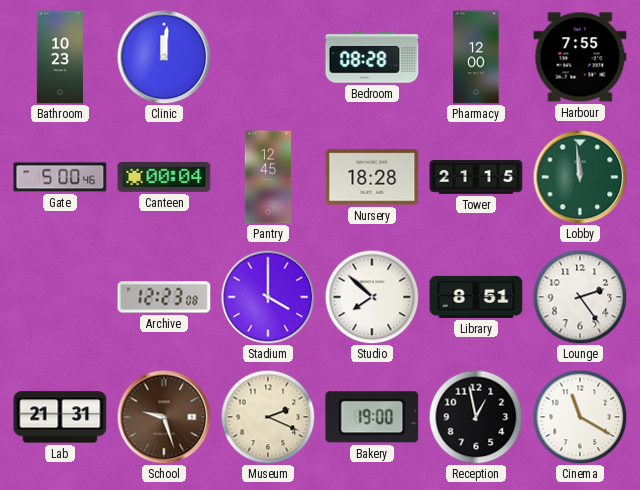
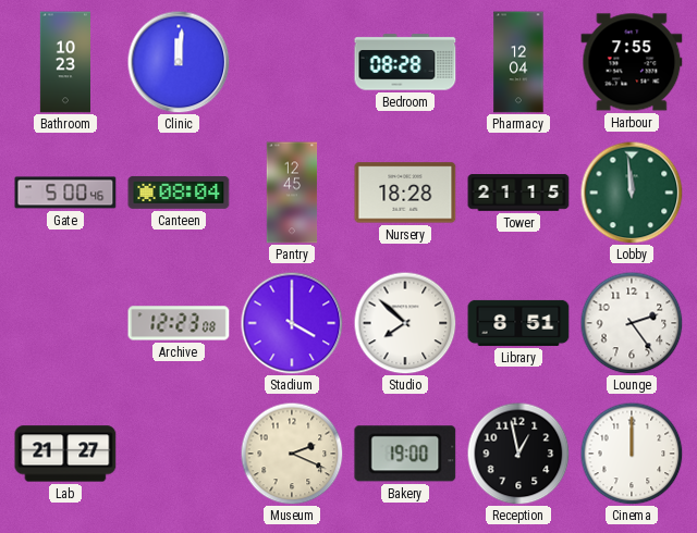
Pharmacy: 12:00 -> 12:04
Canteen: 00:04 -> 08:04
Lab: 21:31 -> 21:27
School: 9:27 -> none
Cinema: 11:20 -> 12:00
